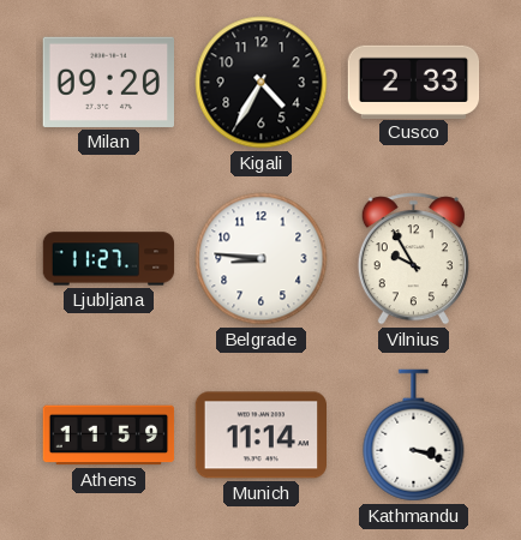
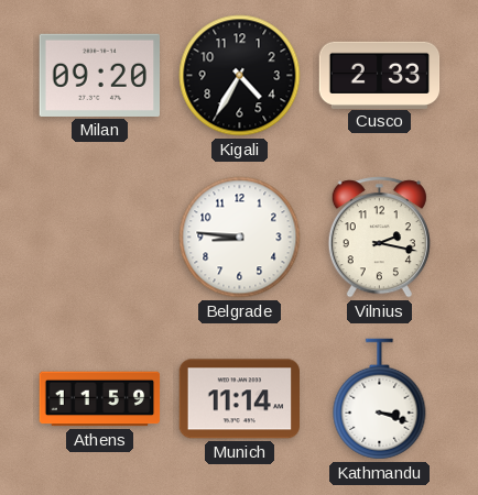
Ljubljana: 11:27 -> none
Vilnius: 9:55 -> 2:17
